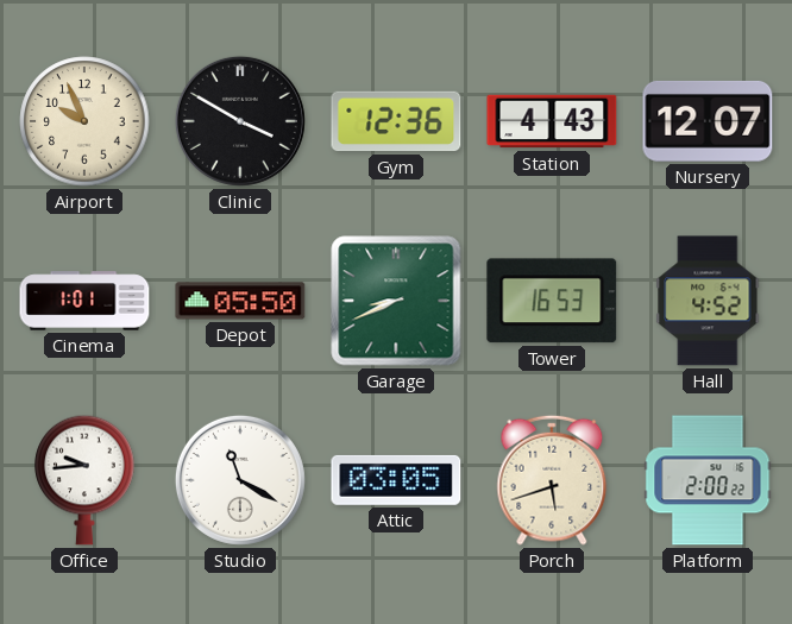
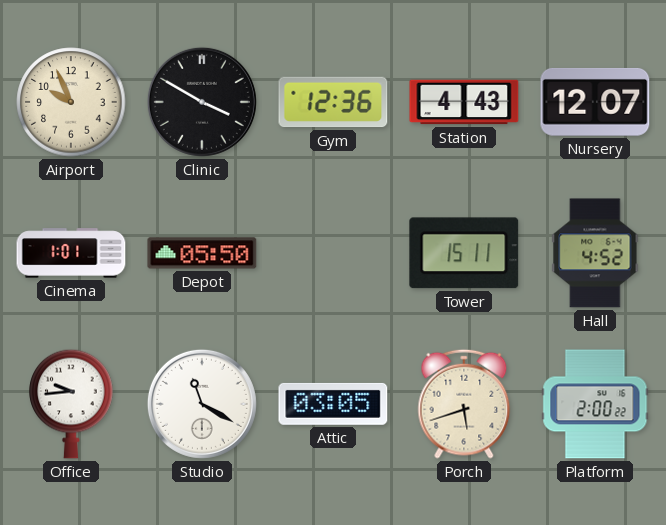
Garage: 8:41 -> none
Tower: 16:53 -> 15:11
